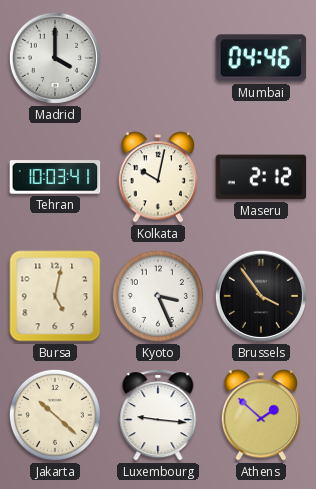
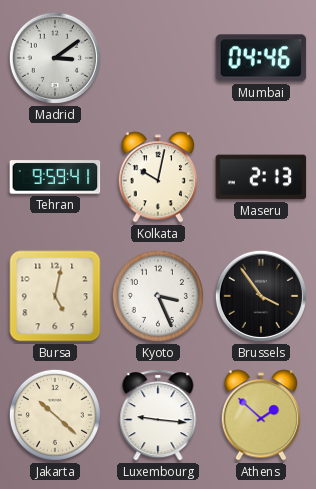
Madrid: 4:00 -> 3:09
Tehran: 10:03 -> 9:59
Maseru: 2:12 -> 2:13
